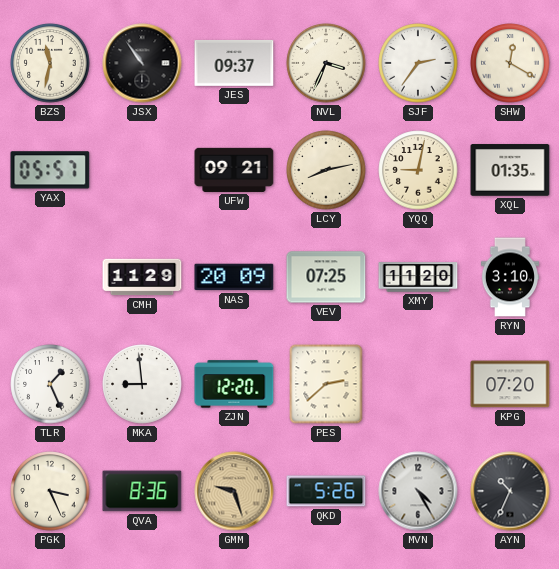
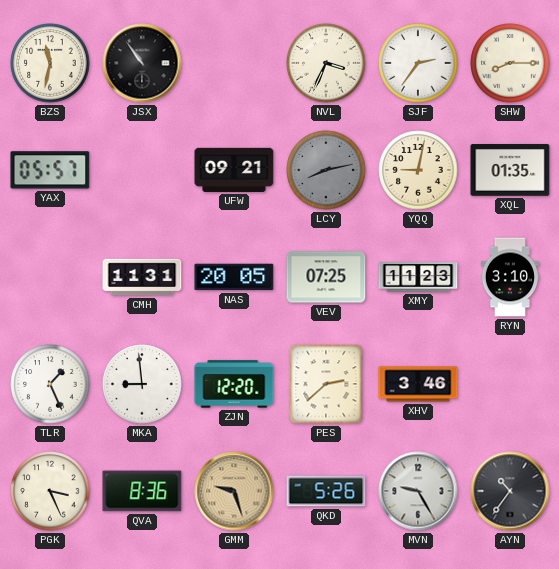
JES: 09:37 -> none
SHW: 12:20 -> 8:15
LCY dial: cream -> grey
CMH: 11:29 -> 11:31
NAS: 20:09 -> 20:05
XMY: 11:20 -> 11:23
XHV: none -> 3:46
KPG: 07:20 -> none
MVN: 4:25 -> 9:25
AYN: 10:34 -> 10:36
